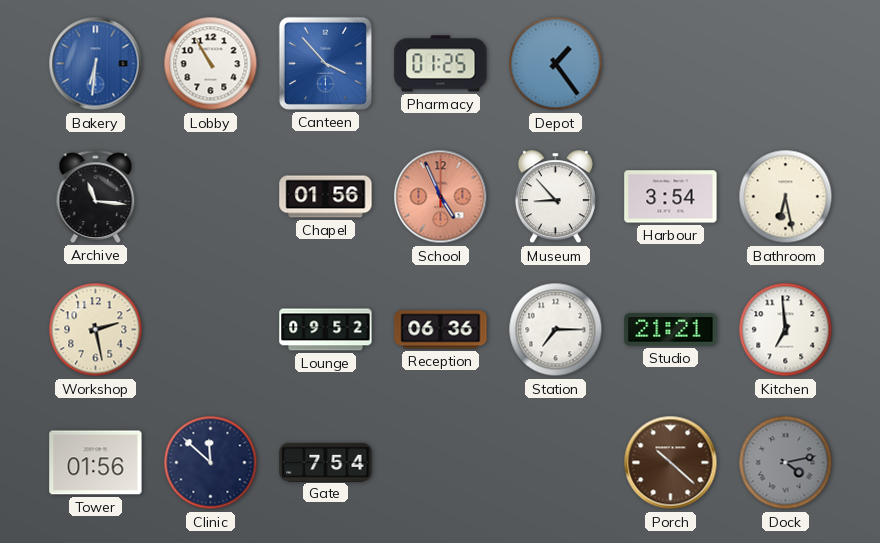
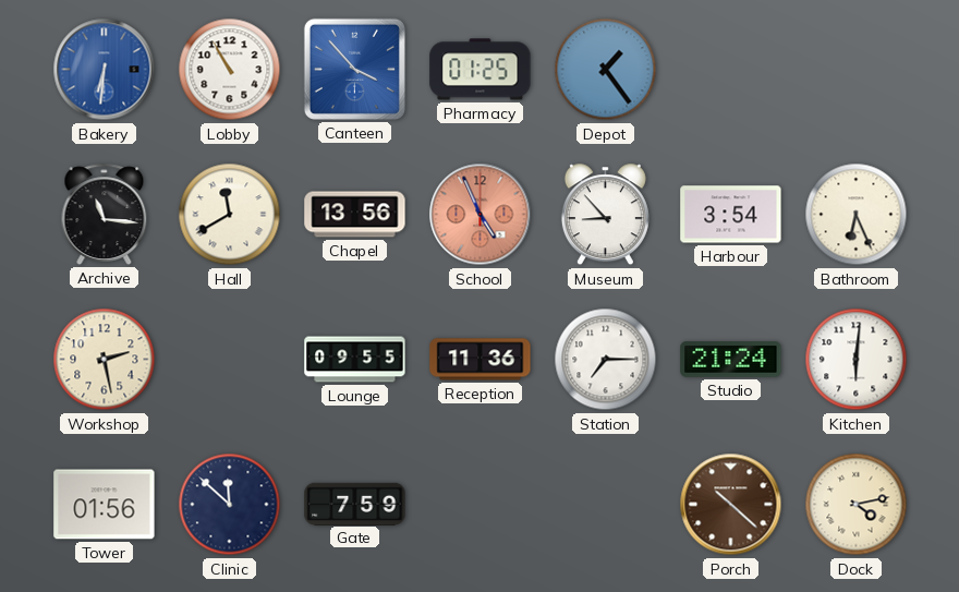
Hall: none -> 11:40
Chapel: 01:56 -> 13:56
Bathroom: 6:28 -> 6:26
Lounge: 09:52 -> 09:55
Reception: 06:36 -> 11:36
Studio: 21:21 -> 21:24
Kitchen: 6:59 -> 6:01
Gate: 7:54 -> 7:59
Dock dial: grey -> cream
